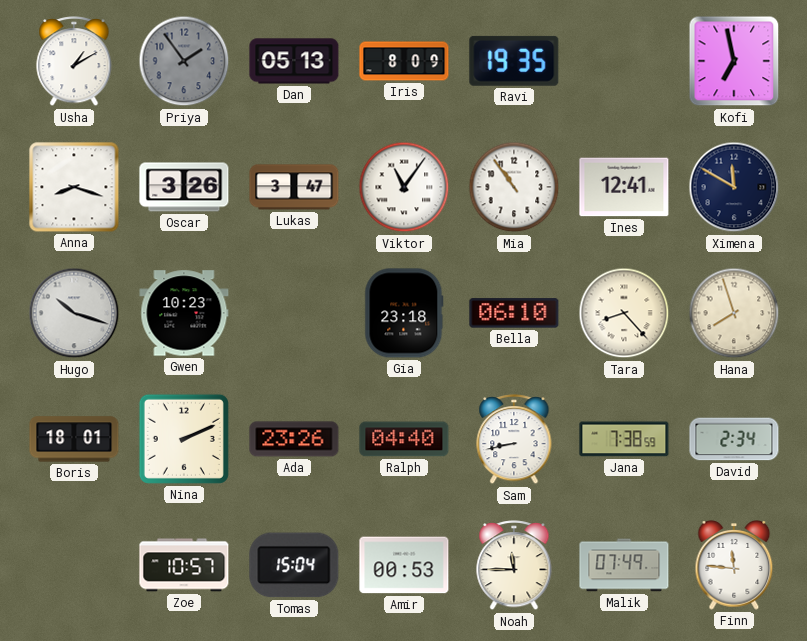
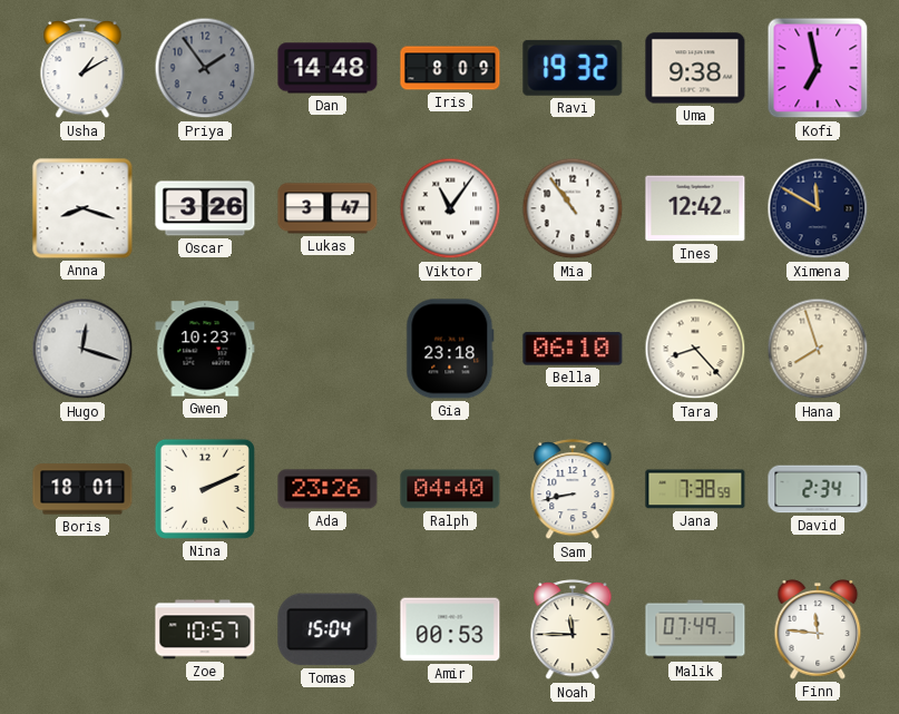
Dan: 05:13 -> 14:48
Ravi: 19:35 -> 19:32
Uma: none -> 9:38
Ines: 12:41 -> 12:42
Hugo: 10:18 -> 12:18
